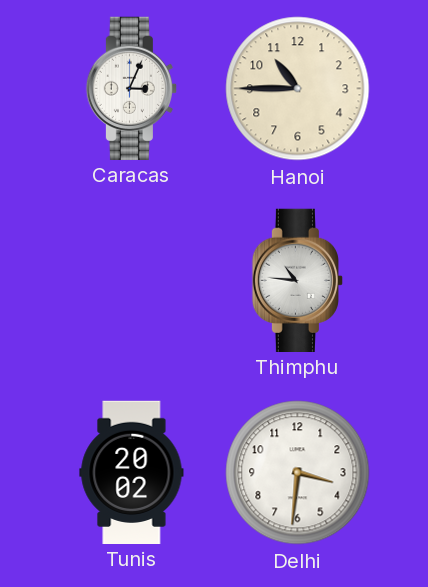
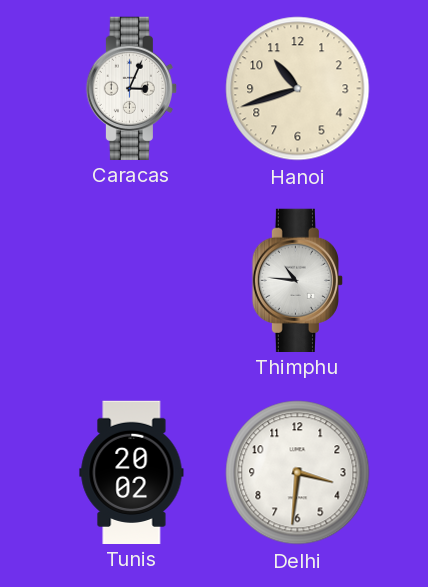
Hanoi: 10:45 -> 10:42
